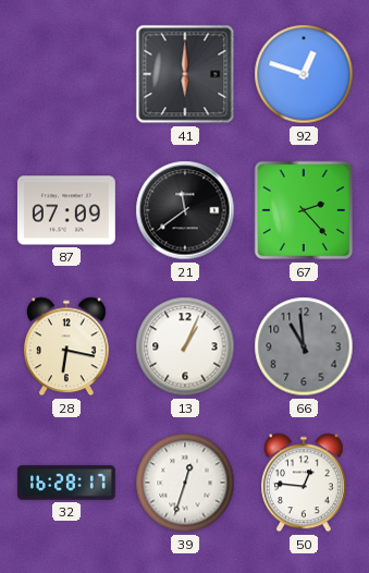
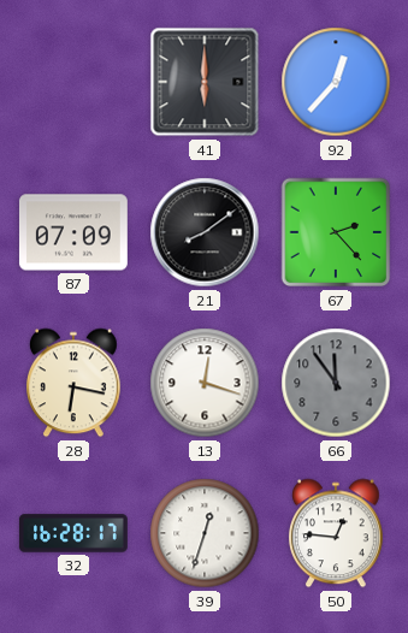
92: 12:48 -> 12:37
21: 11:39 -> 8:09
13: 1:04 -> 12:18
66: 10:59 -> 11:54
